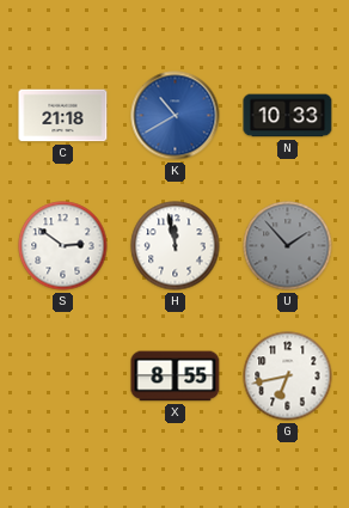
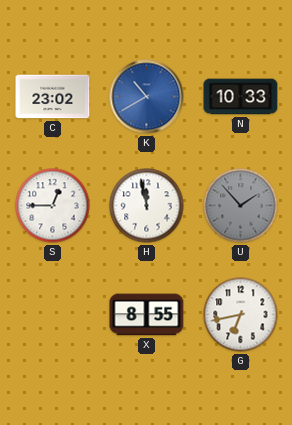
C: 21:18 -> 23:02
S: 2:51 -> 12:45
